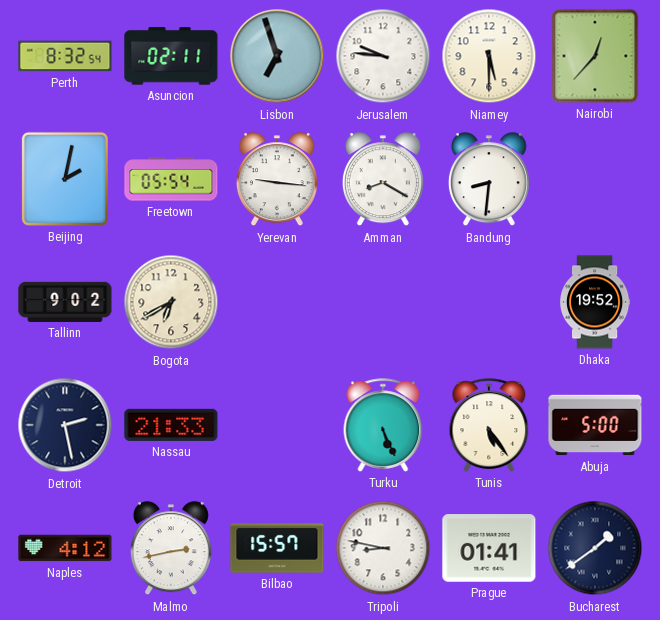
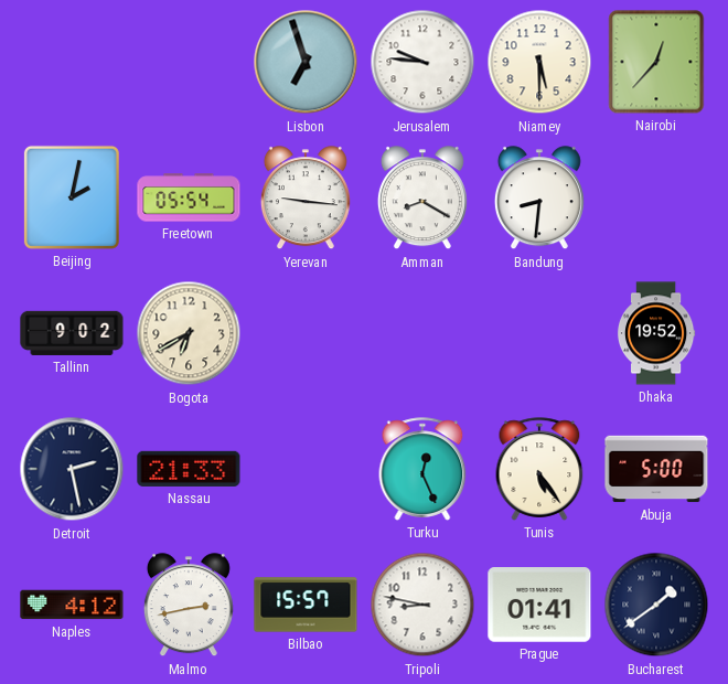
Perth: 8:32 -> none
Asuncion: 02:11 -> none
Turku: 5:26 -> 12:26
